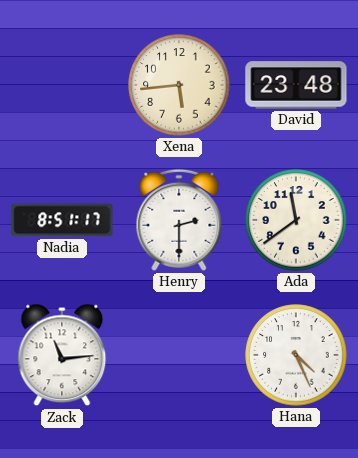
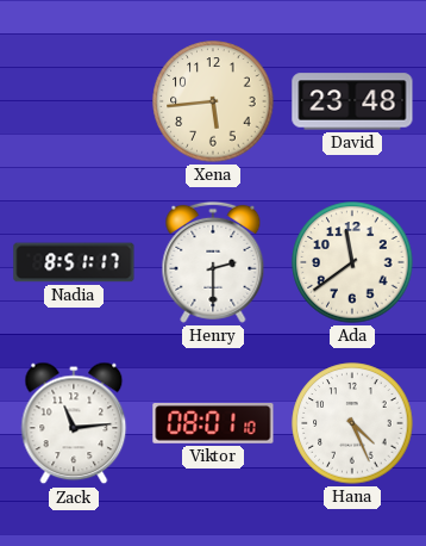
Viktor: none -> 08:01
